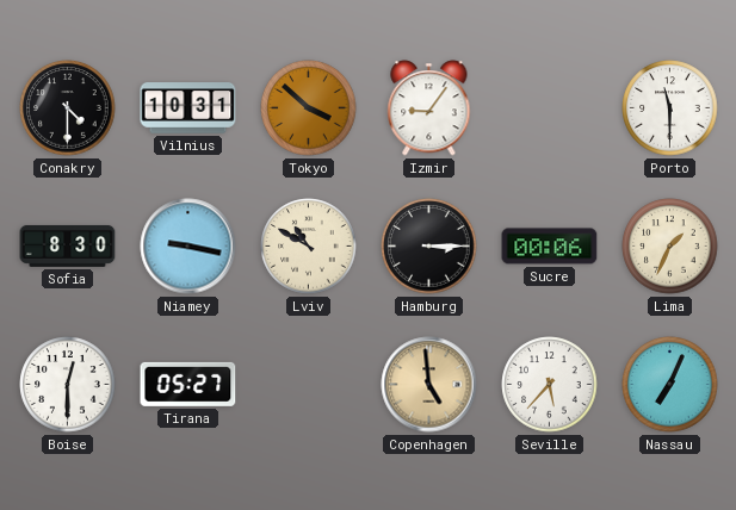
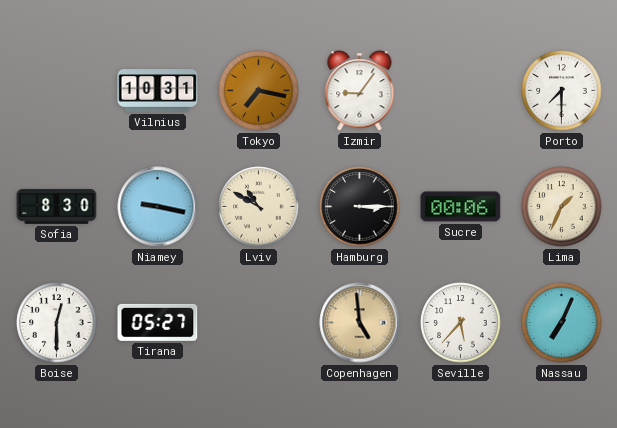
Conakry: 4:30 -> none
Tokyo: 3:52 -> 7:17
Porto: 11:30 -> 7:30
